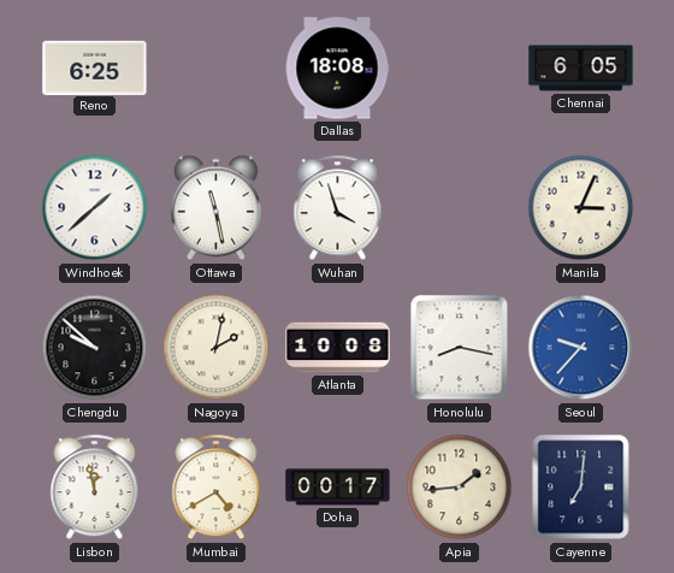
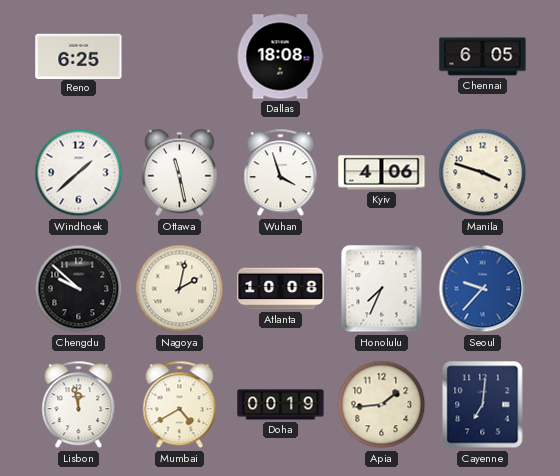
Kyiv: none -> 4:06
Manila: 3:04 -> 3:48
Honolulu: 8:17 -> 7:34
Doha: 00:17 -> 00:19
